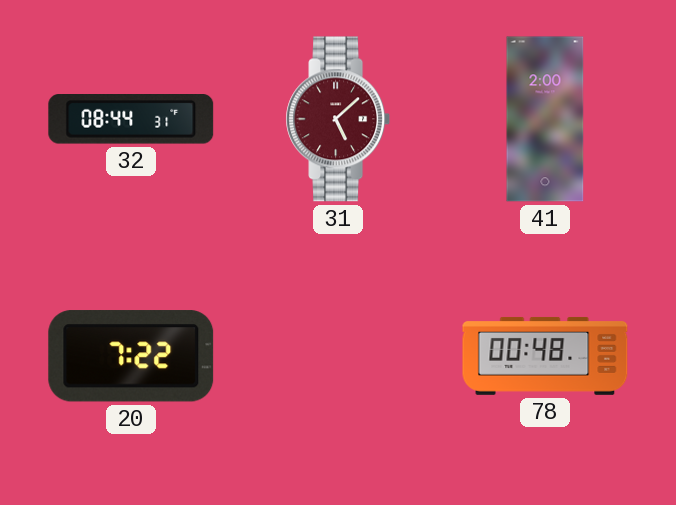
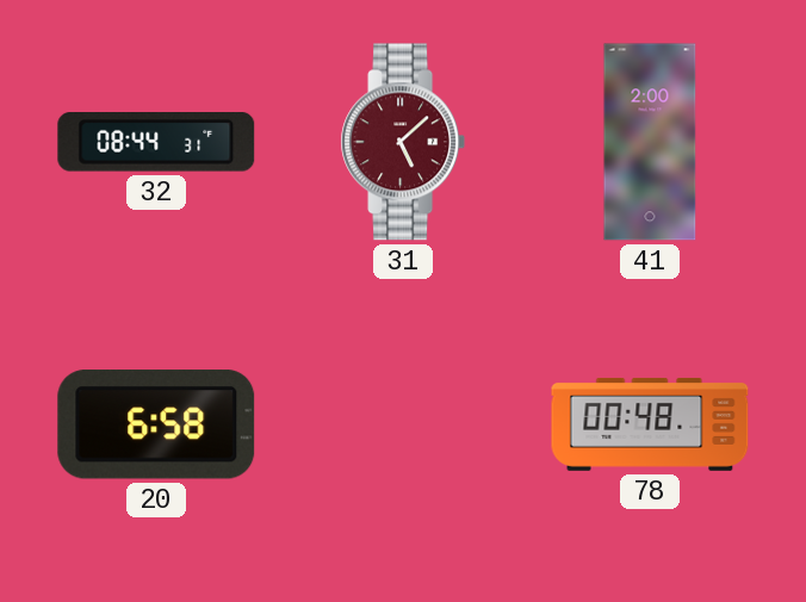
20: 7:22 -> 6:58
